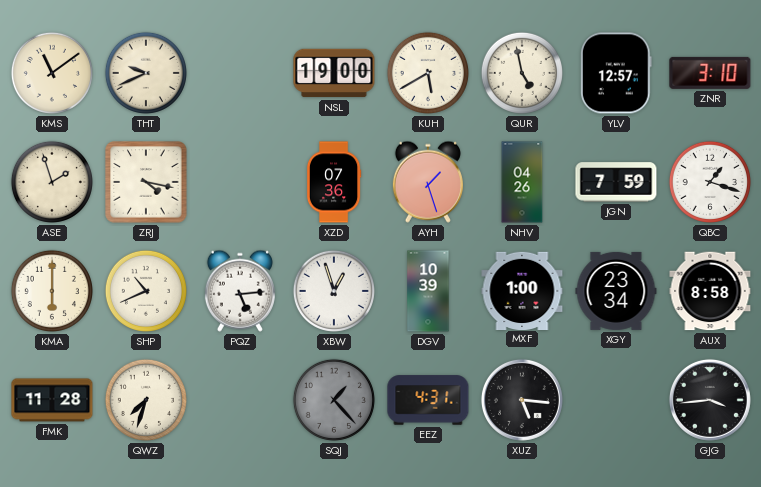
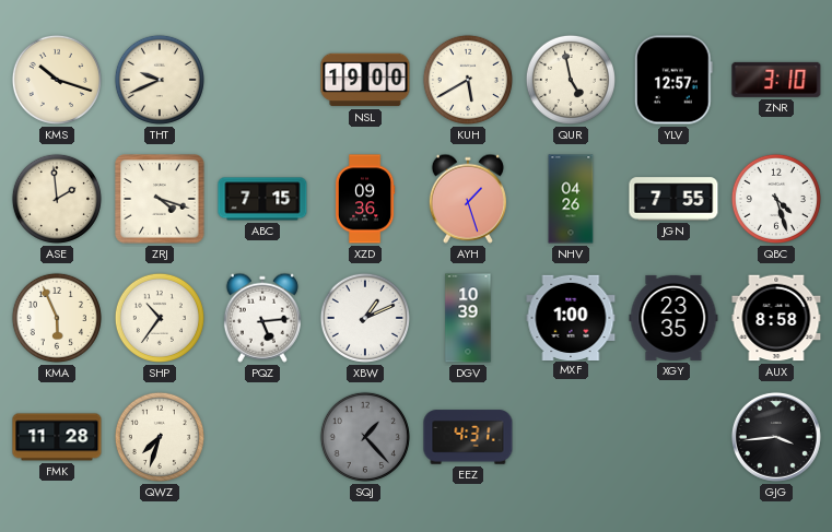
KMS: 11:09 -> 10:18
ASE: 1:57 -> 1:59
ZRJ: 4:17 -> 4:18
ABC: none -> 7:15
XZD: 07:36 -> 09:36
JGN: 7:59 -> 7:55
QBC: 1:18 -> 4:27
KMA: 6:00 -> 5:56
SHP: 10:41 -> 10:36
XBW: 12:57 -> 1:11
XGY: 23:34 -> 23:35
XUZ: 5:16 -> none
